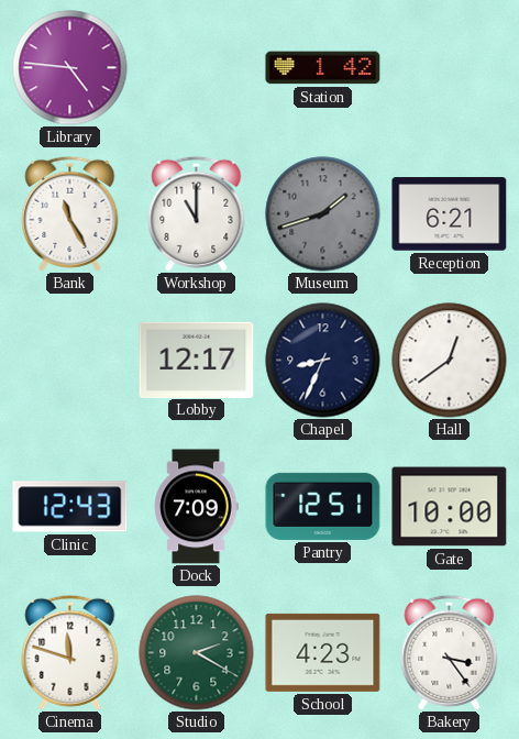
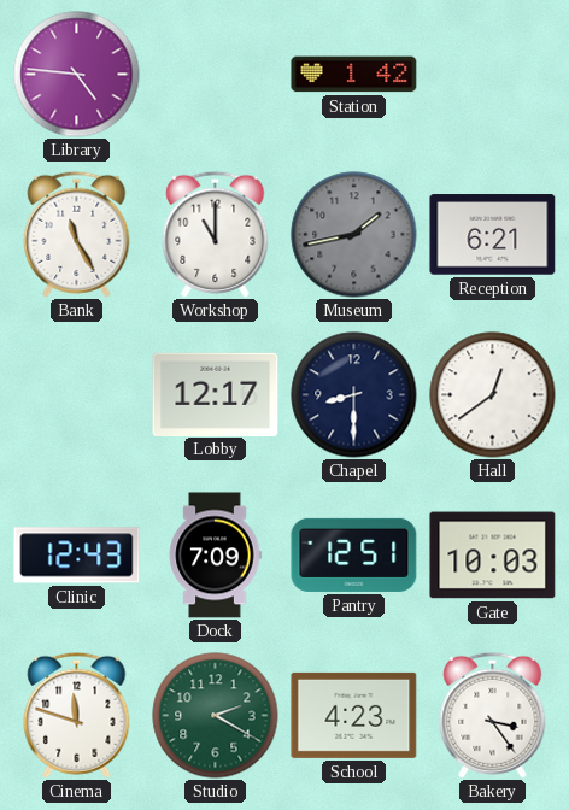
Museum: 1:42 -> 1:43
Chapel: 8:34 -> 8:30
Gate: 10:00 -> 10:03
